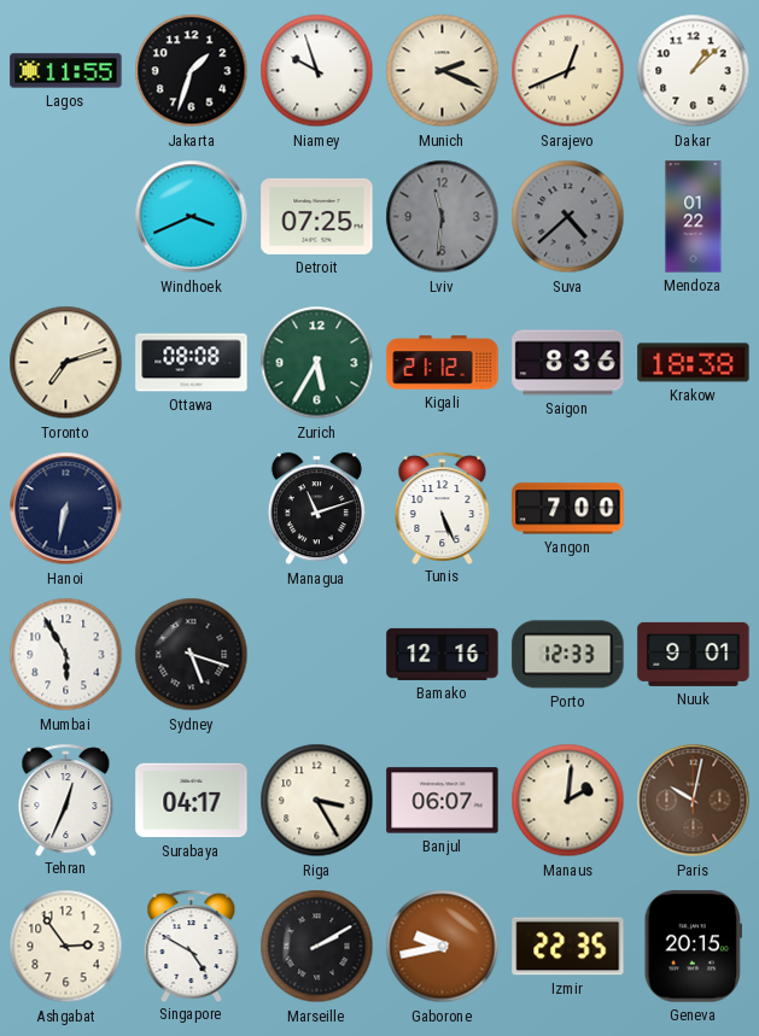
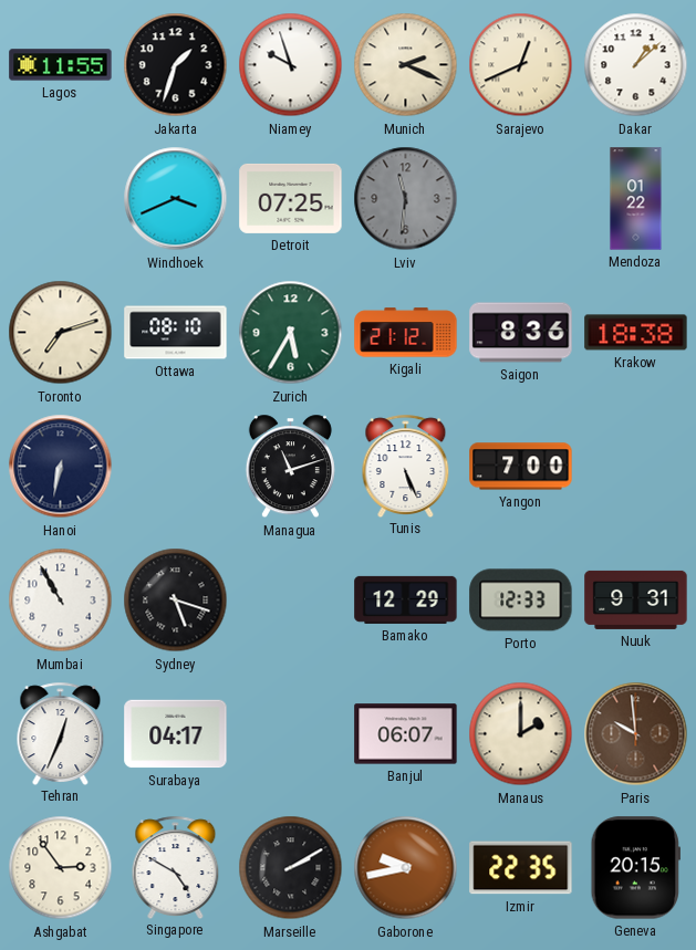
Suva: 4:38 -> none
Ottawa: 08:08 -> 08:10
Mumbai: 5:55 -> 10:55
Bamako: 12:16 -> 12:29
Nuuk: 9:01 -> 9:31
Riga: 3:25 -> none
Manaus: 2:01 -> 2:00
Paris: 10:02 -> 9:59
